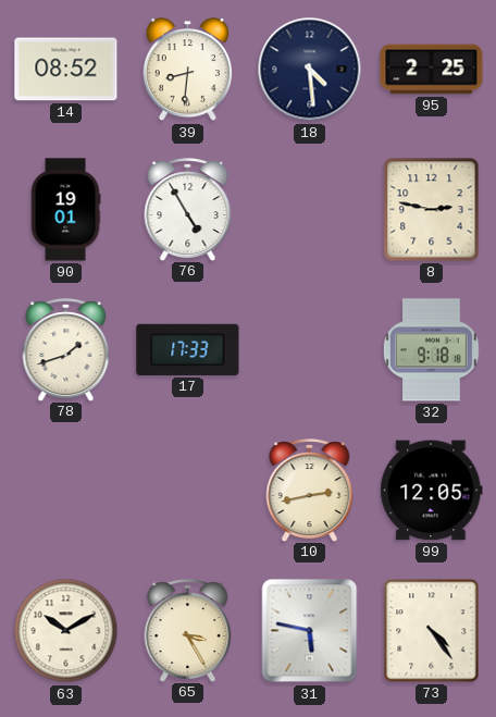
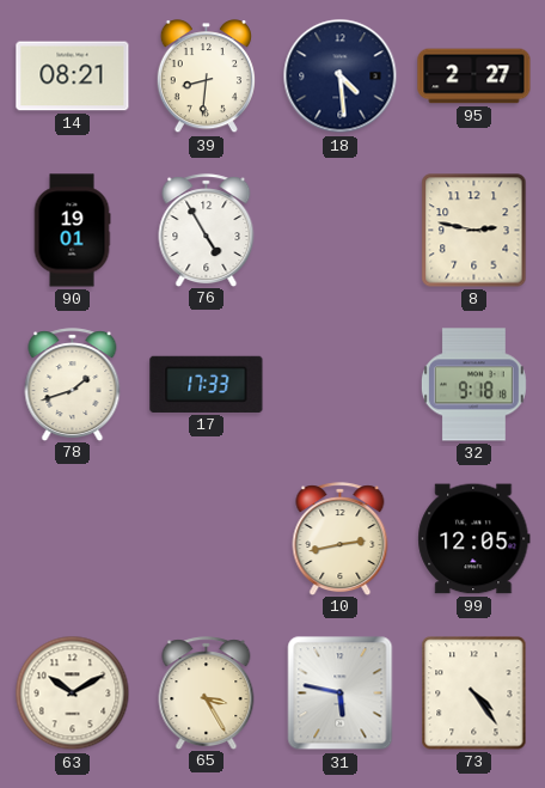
14: 08:52 -> 08:21
95: 2:25 -> 2:27
